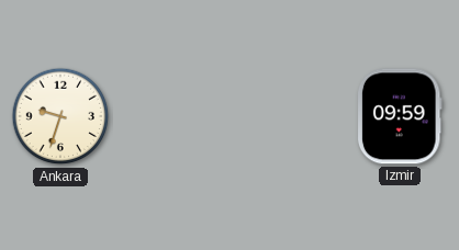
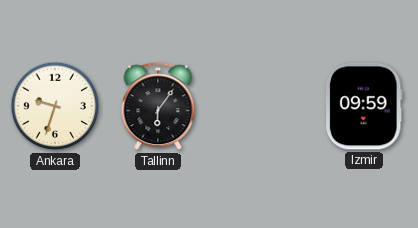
Tallinn: none -> 6:06
